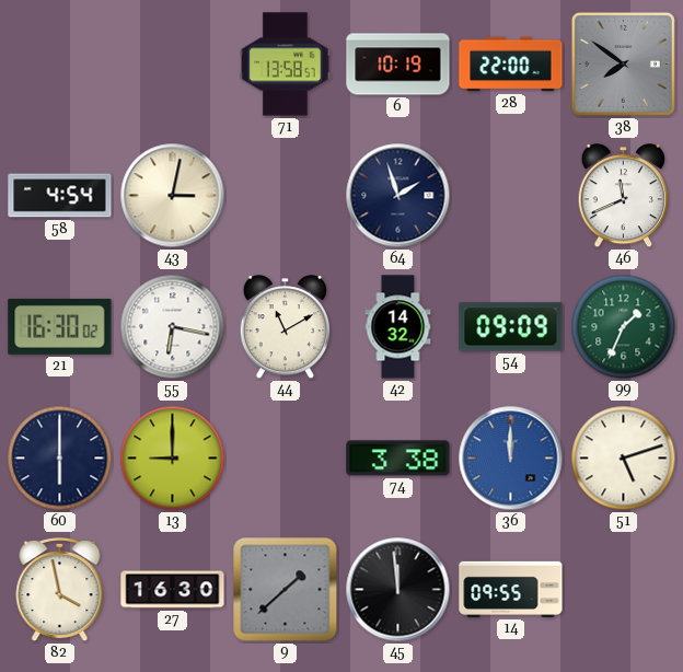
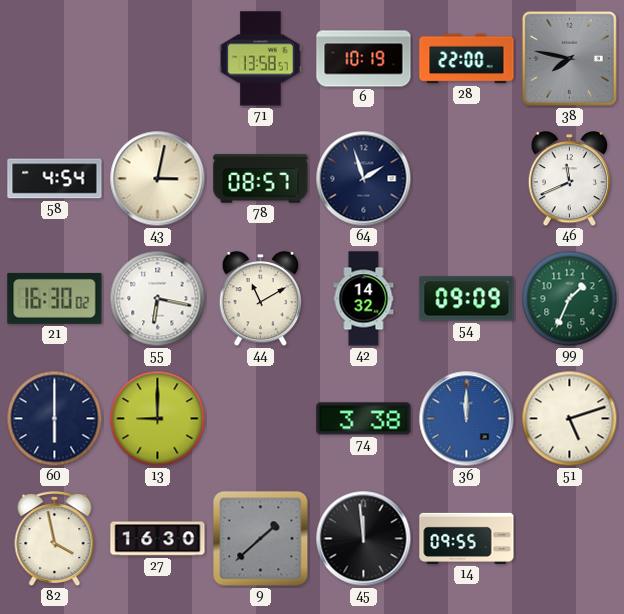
38: 7:51 -> 7:47
78: none -> 08:57
